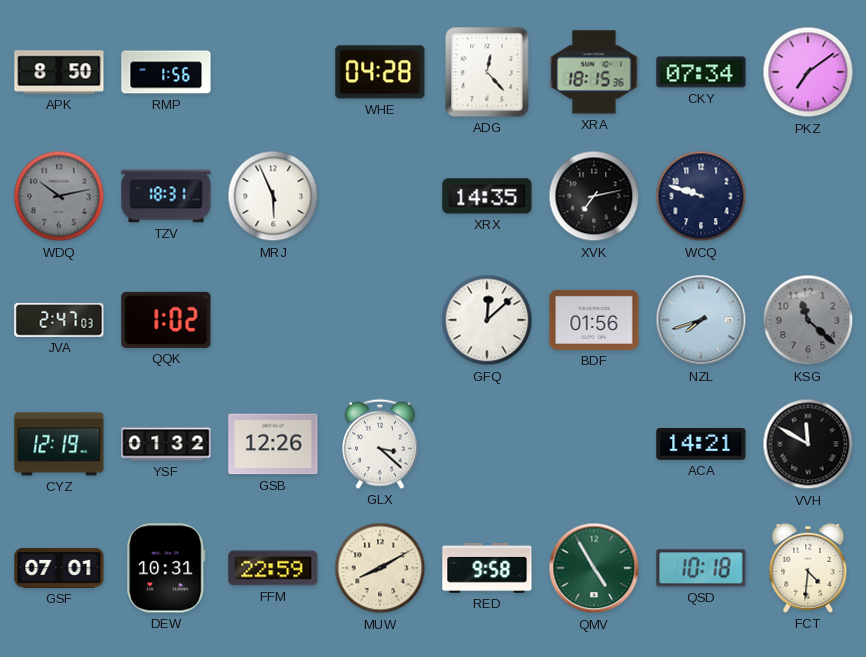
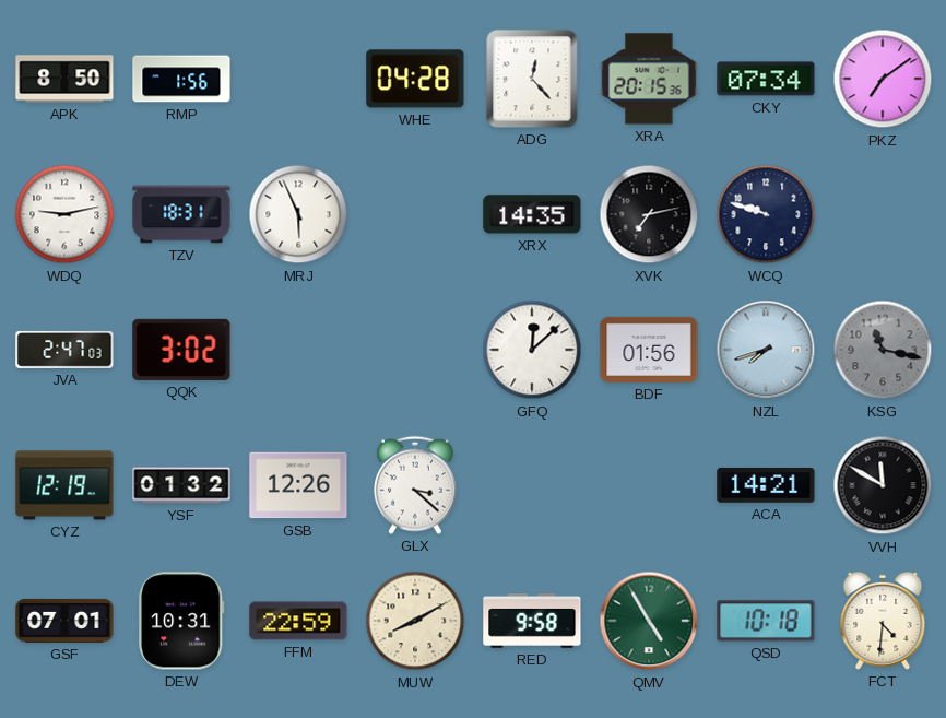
XRA: 18:15 -> 20:15
WDQ: 10:13 -> 9:13
WDQ dial: grey -> white
QQK: 1:02 -> 3:02
KSG: 11:22 -> 11:17
